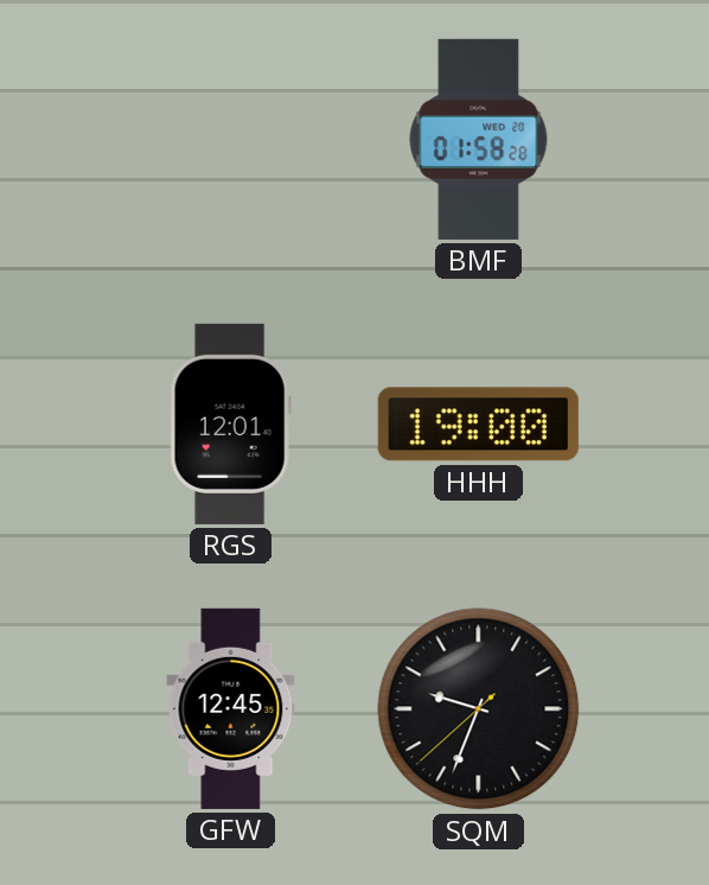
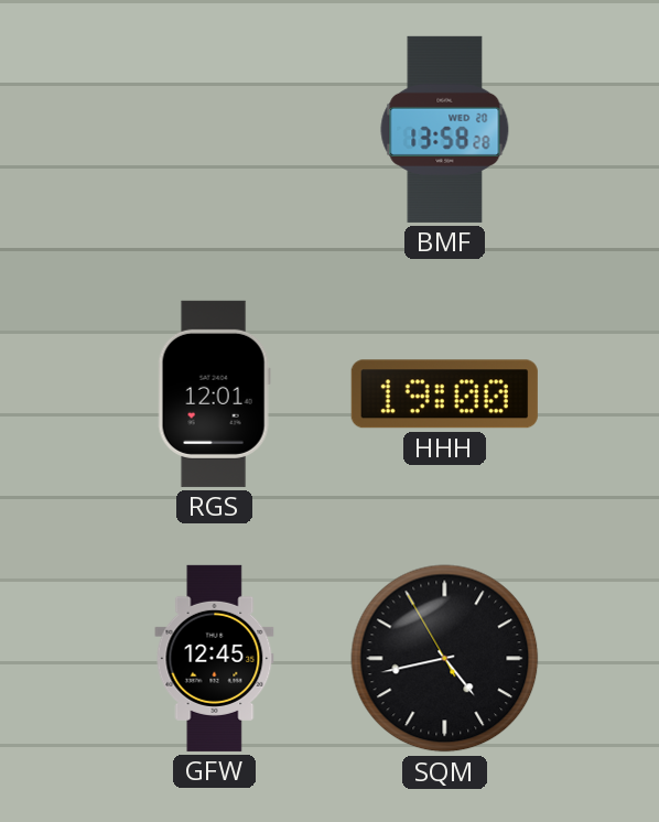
BMF: 01:58 -> 13:58
SQM: 9:33 -> 4:42
